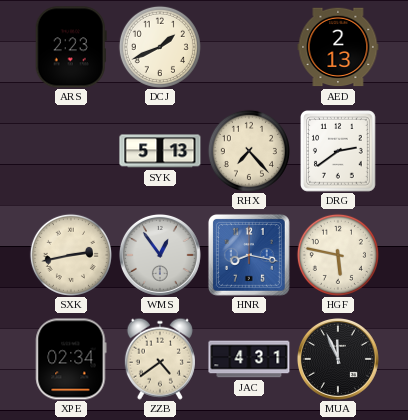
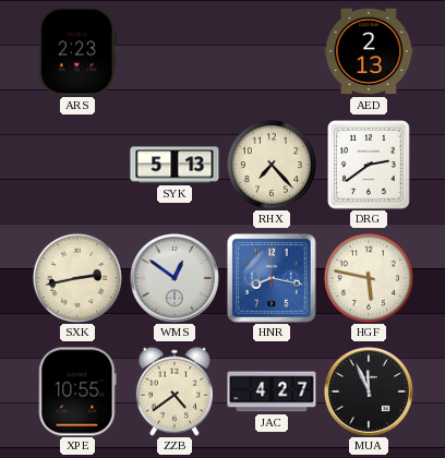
DCJ: 1:41 -> none
WMS: 12:54 -> 12:51
XPE: 02:34 -> 10:55
JAC: 4:31 -> 4:27
